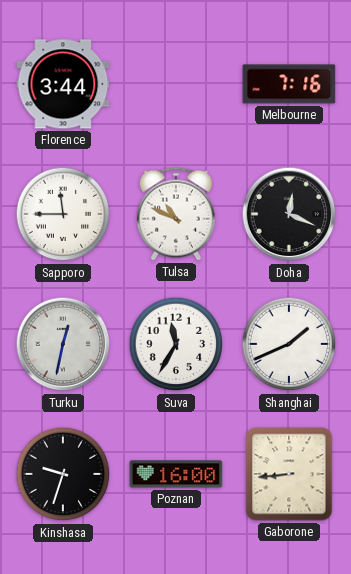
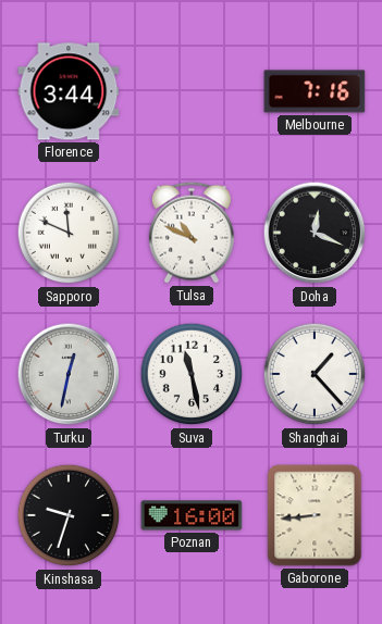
Sapporo: 11:45 -> 11:49
Suva: 11:35 -> 11:28
Shanghai: 1:41 -> 1:23
